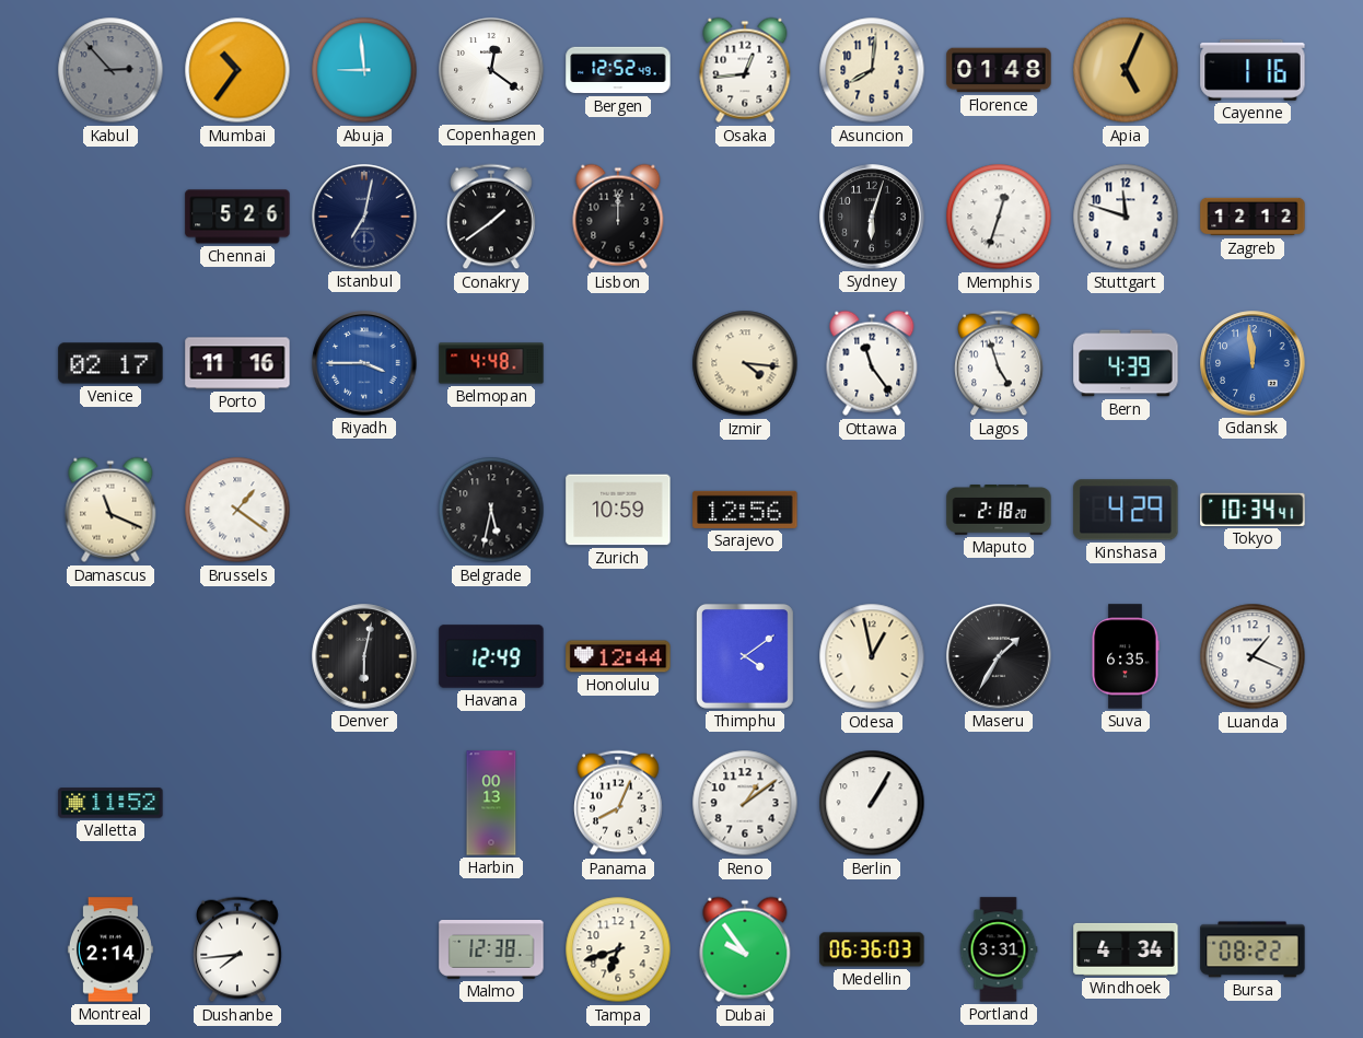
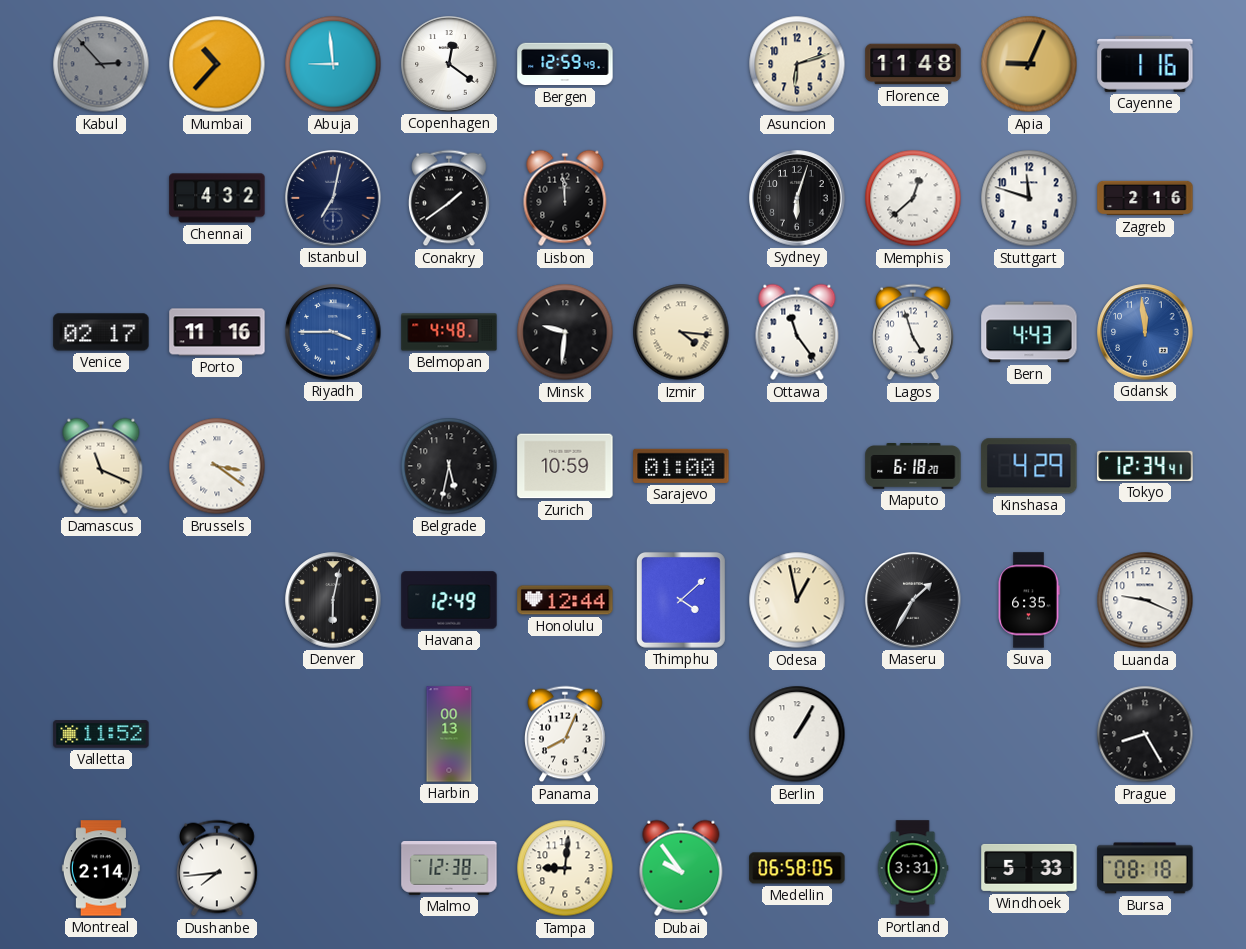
Mumbai: 10:36 -> 10:37
Bergen: 12:52 -> 12:59
Osaka: 12:44 -> none
Asuncion: 8:01 -> 6:12
Florence: 01:48 -> 11:48
Apia: 5:04 -> 9:04
Chennai: 5:26 -> 4:32
Lisbon: 12:00 -> 11:59
Memphis: 12:33 -> 12:38
Zagreb: 12:12 -> 2:16
Minsk: none -> 9:31
Bern: 4:39 -> 4:43
Brussels: 1:21 -> 3:21
Sarajevo: 12:56 -> 01:00
Maputo: 2:18 -> 6:18
Tokyo: 10:34 -> 12:34
Thimphu: 4:09 -> 4:08
Luanda: 1:19 -> 9:19
Reno: 1:09 -> none
Prague: none -> 8:25
Tampa: 6:42 -> 9:01
Medellin: 06:36 -> 06:58
Windhoek: 4:34 -> 5:33
Bursa: 08:22 -> 08:18
